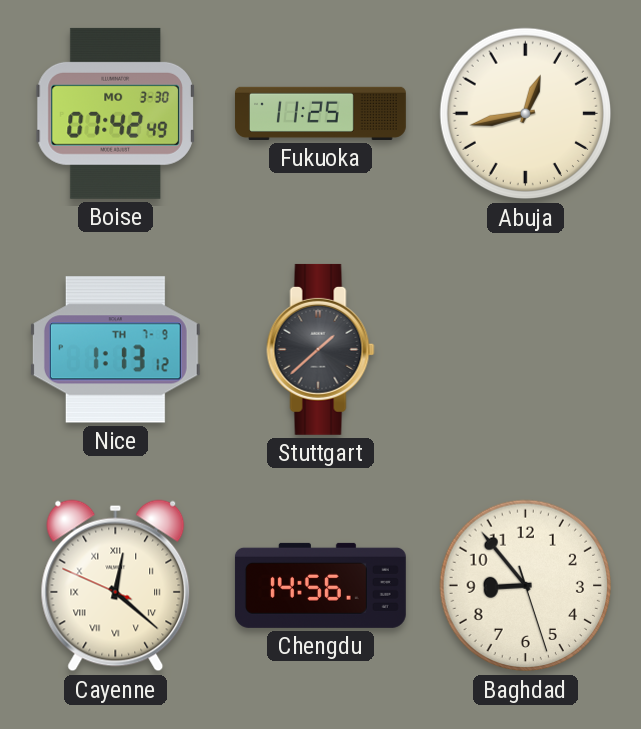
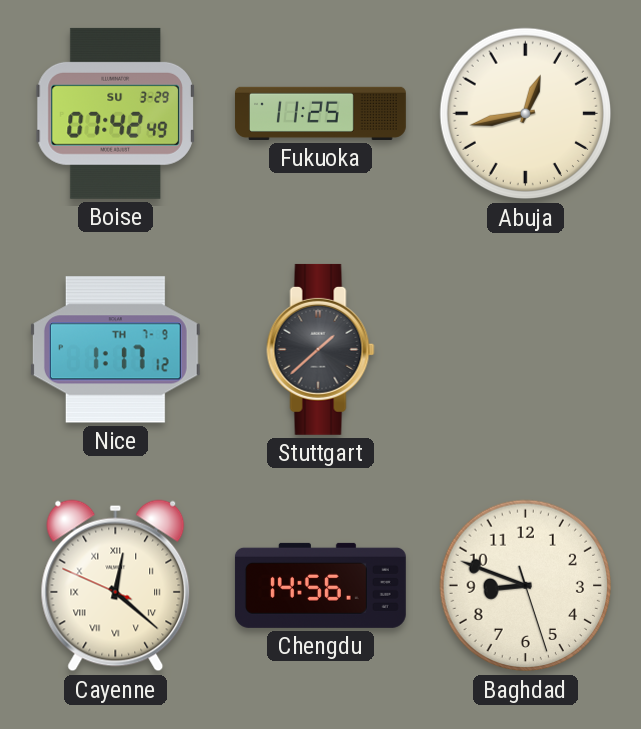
Boise date: MO 3-30 -> SU 3-29
Nice: 1:13 -> 1:17
Baghdad: 8:53 -> 8:48
